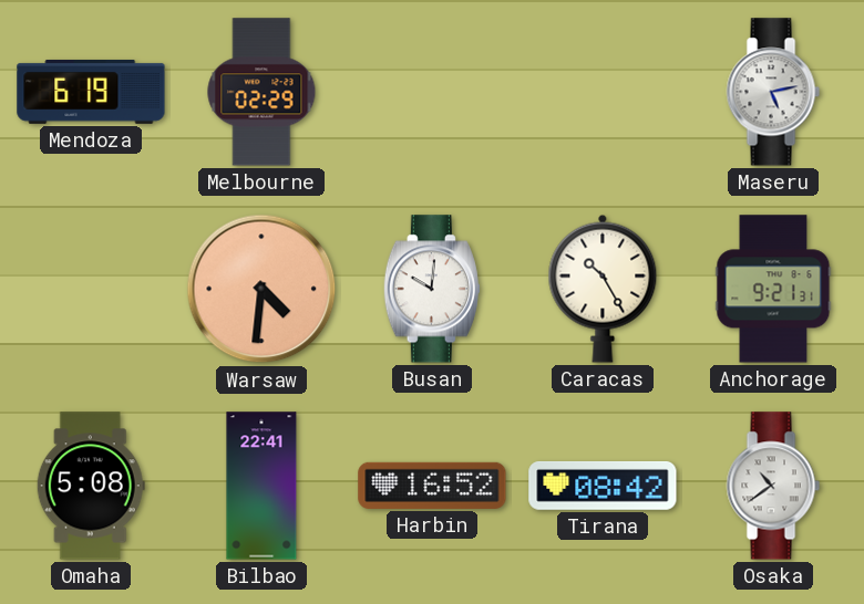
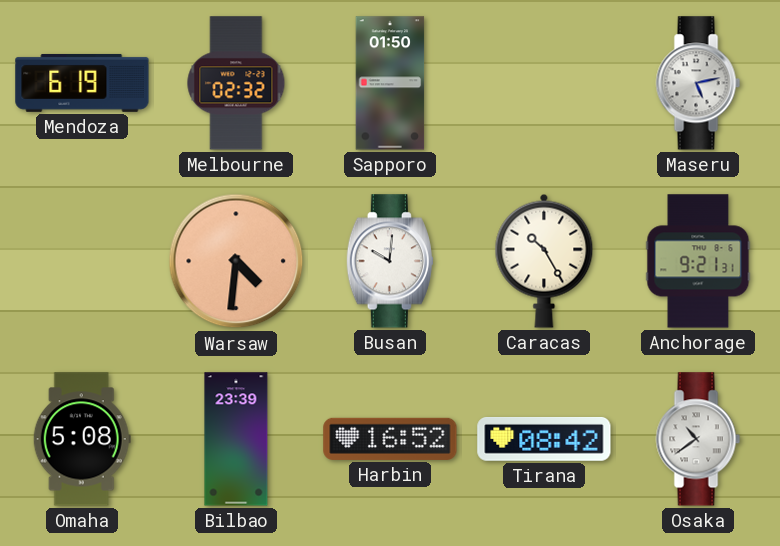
Melbourne: 02:29 -> 02:32
Sapporo: none -> 01:50
Bilbao: 22:41 -> 23:39
